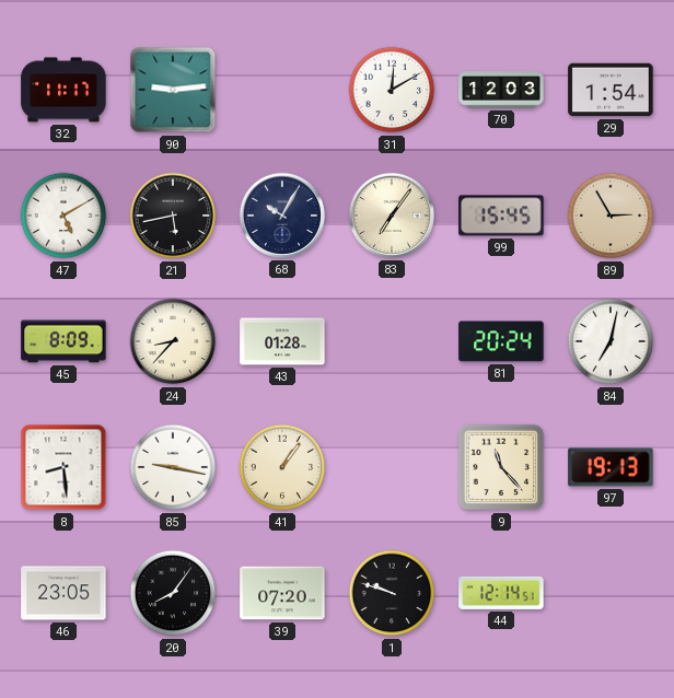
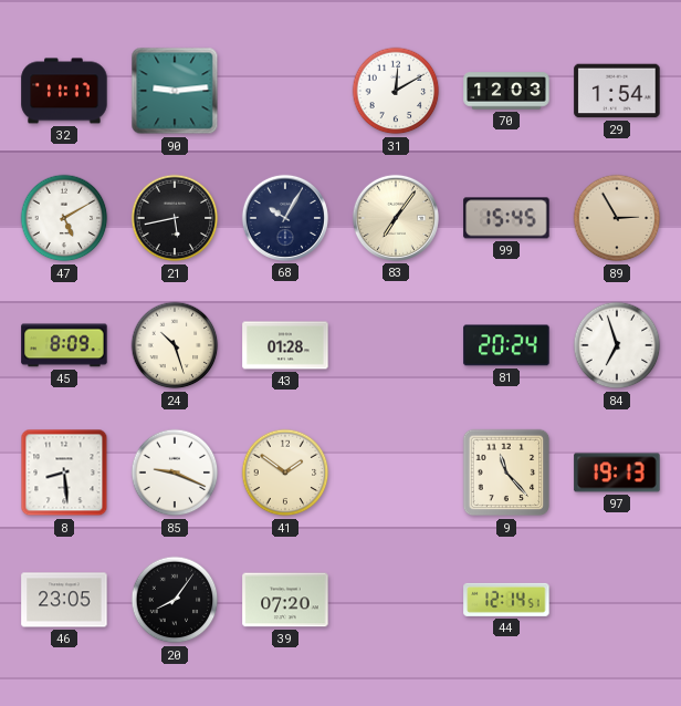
24: 8:37 -> 10:27
84: 7:02 -> 6:57
85: 9:17 -> 9:19
41: 1:06 -> 1:51
1: 9:48 -> none
